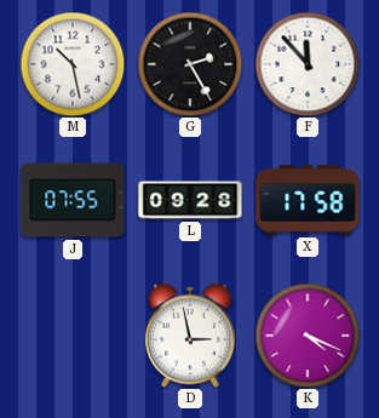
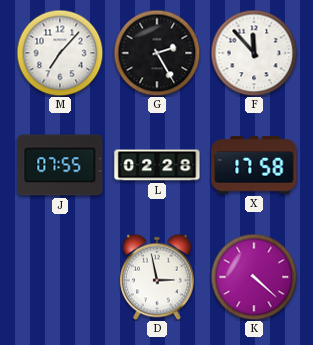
M: 10:28 -> 7:07
L: 09:28 -> 02:28
K: 4:19 -> 4:22
